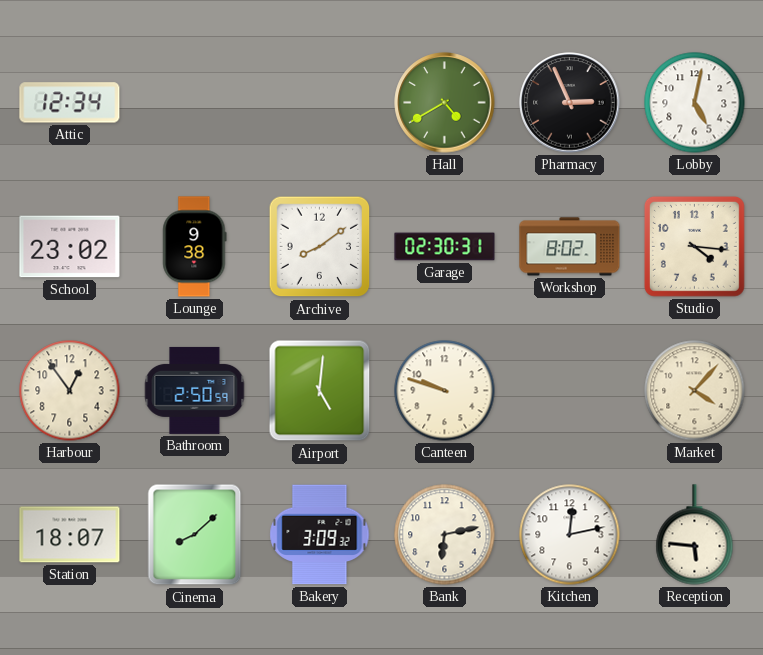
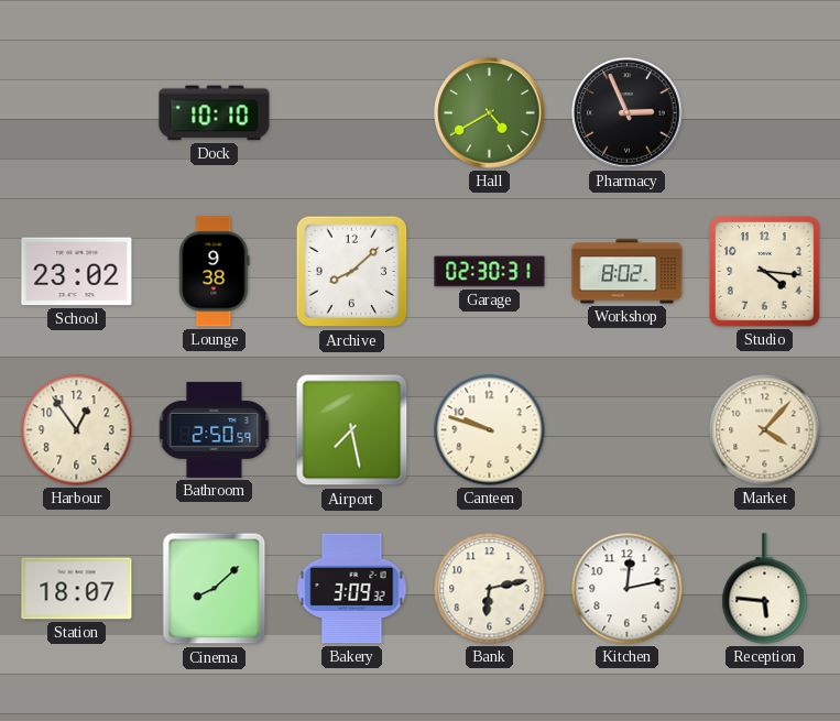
Attic: 12:34 -> none
Dock: none -> 10:10
Lobby: 5:02 -> none
Archive: 8:09 -> 8:08
Airport: 5:01 -> 7:28
